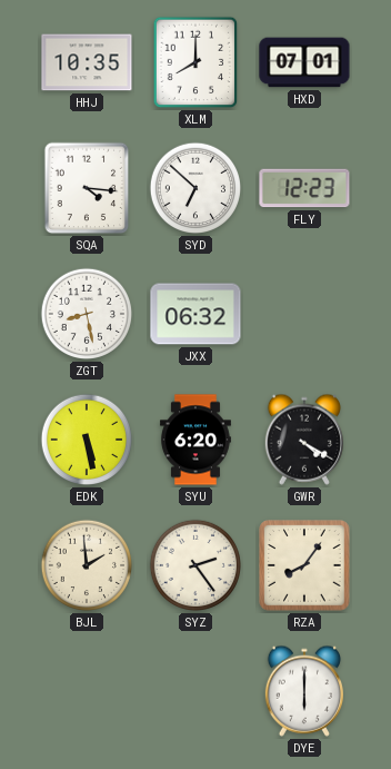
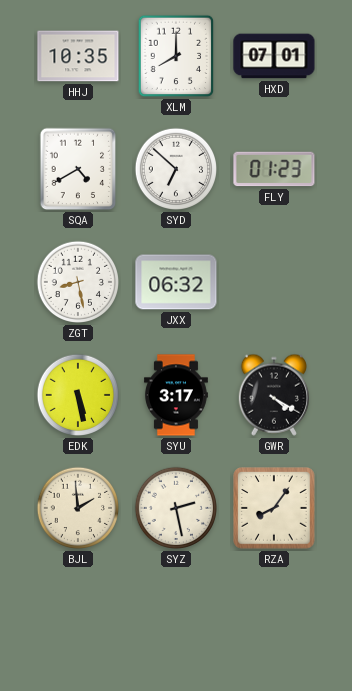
SQA: 4:16 -> 4:40
FLY: 12:23 -> 01:23
SYU: 6:20 -> 3:17
SYZ: 2:24 -> 2:28
DYE: 6:00 -> none
